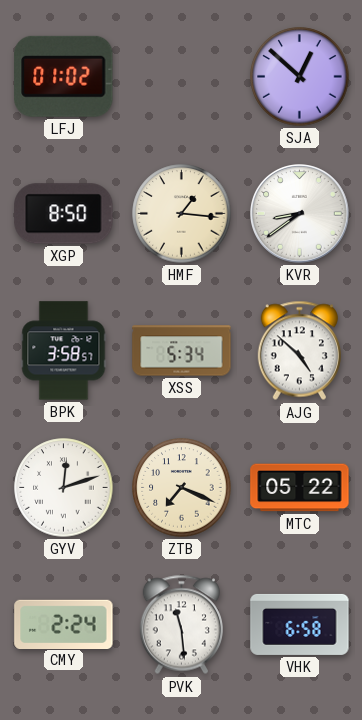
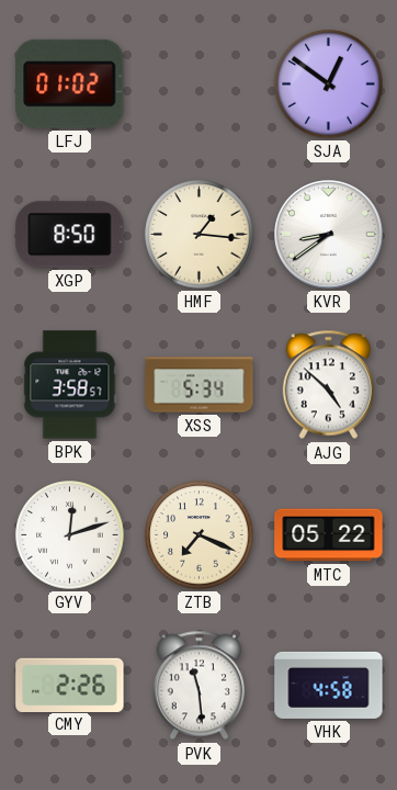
SJA: 12:52 -> 12:51
CMY: 2:24 -> 2:26
VHK: 6:58 -> 4:58
